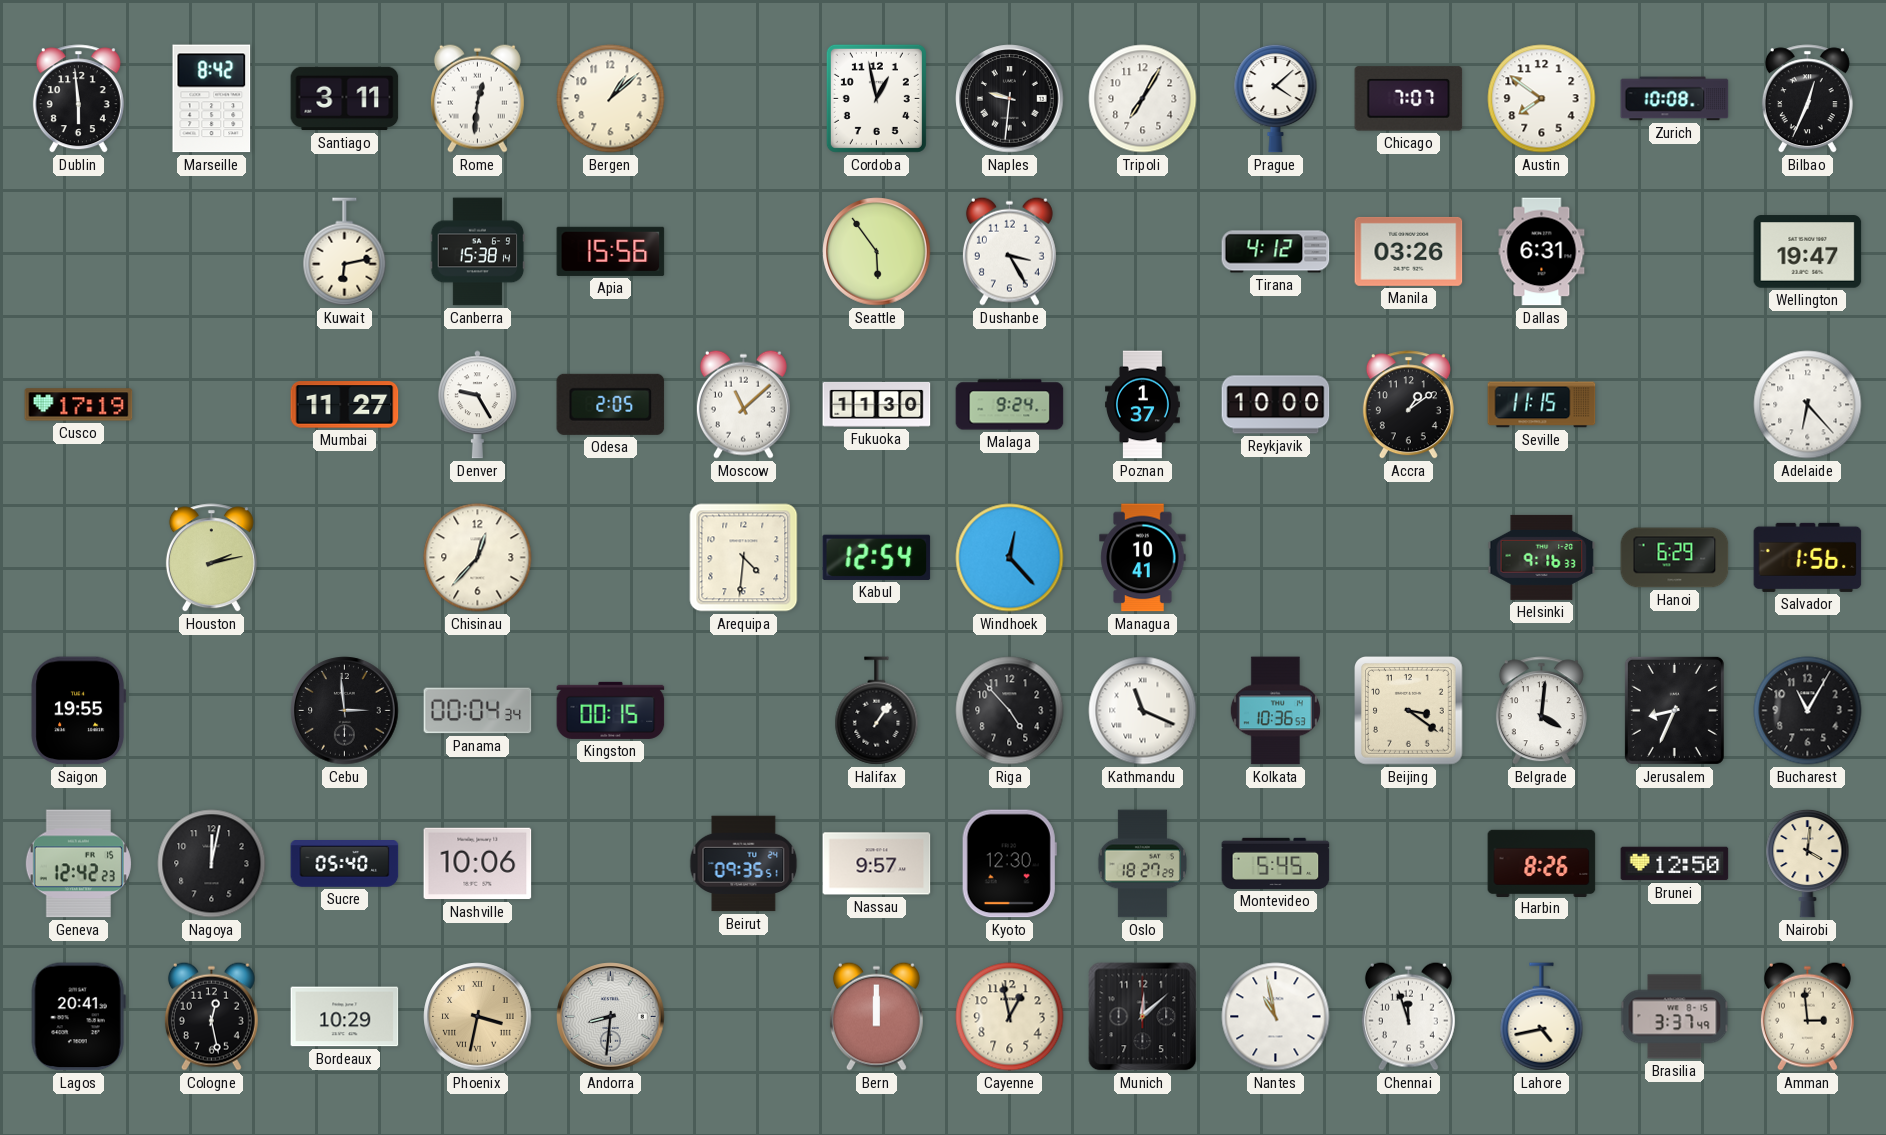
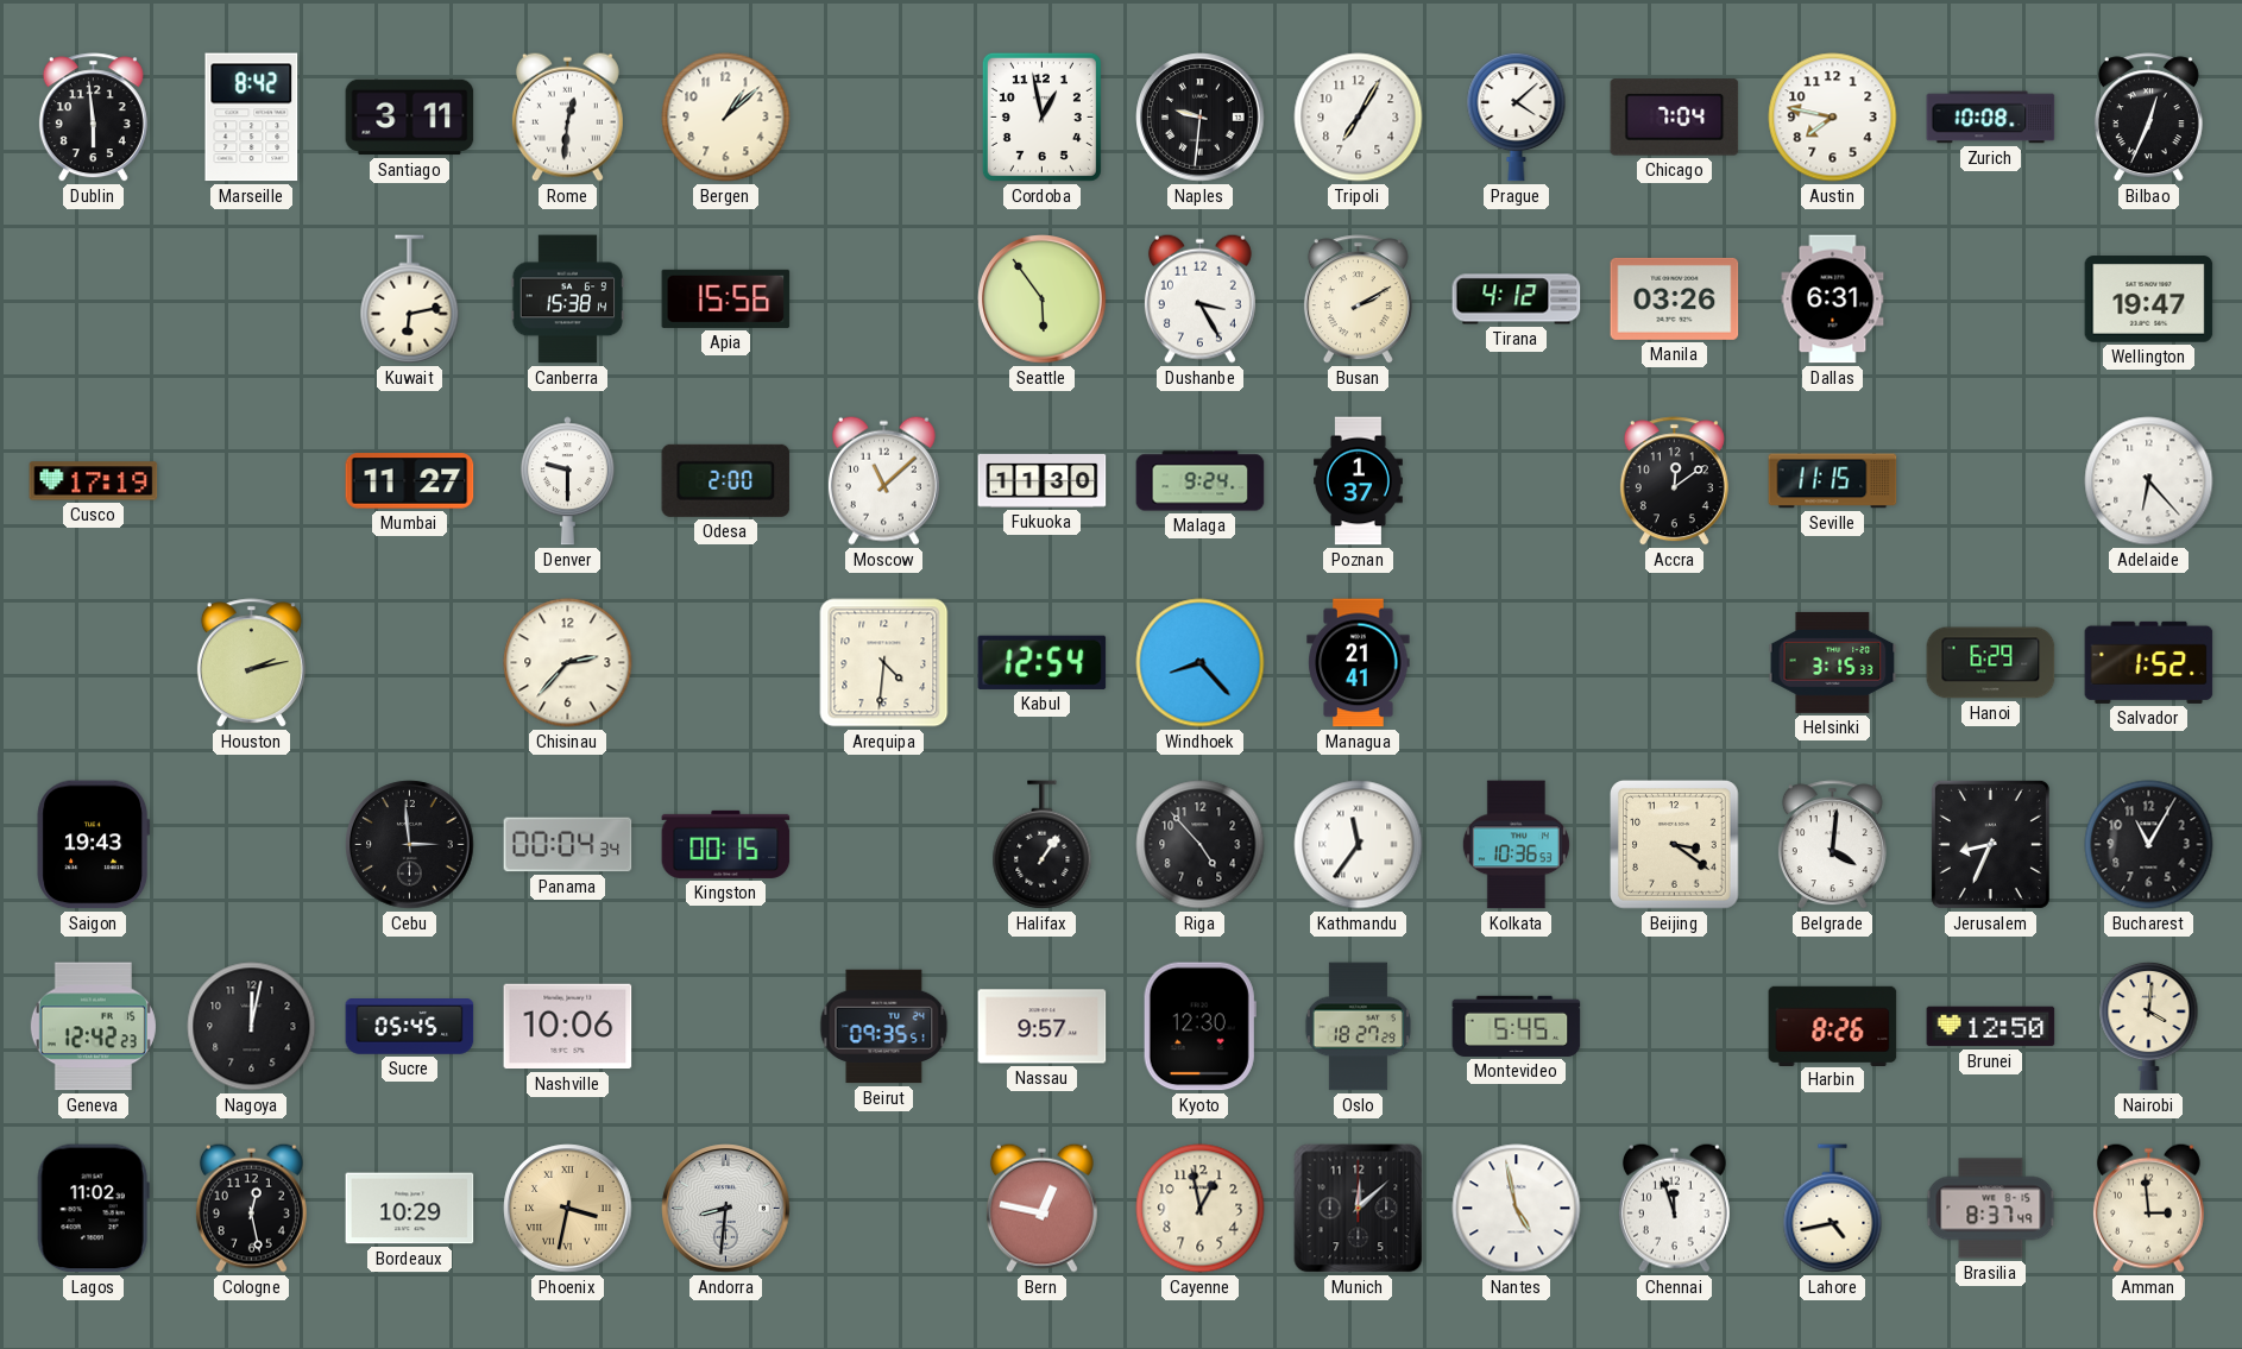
Chicago: 7:07 -> 7:04
Austin: 7:51 -> 7:47
Busan: none -> 2:10
Denver: 9:25 -> 9:30
Odesa: 2:05 -> 2:00
Reykjavik: 10:00 -> none
Accra: 1:09 -> 12:09
Chisinau: 12:37 -> 2:37
Windhoek: 12:23 -> 8:23
Managua: 10:41 -> 21:41
Helsinki: 9:16 -> 3:15
Salvador: 1:56 -> 1:52
Saigon: 19:55 -> 19:43
Kathmandu: 11:19 -> 11:36
Sucre: 05:40 -> 05:45
Lagos: 20:41 -> 11:02
Bern: 12:00 -> 12:47
Nantes: 10:58 -> 4:58
Brasilia: 3:37 -> 8:37
